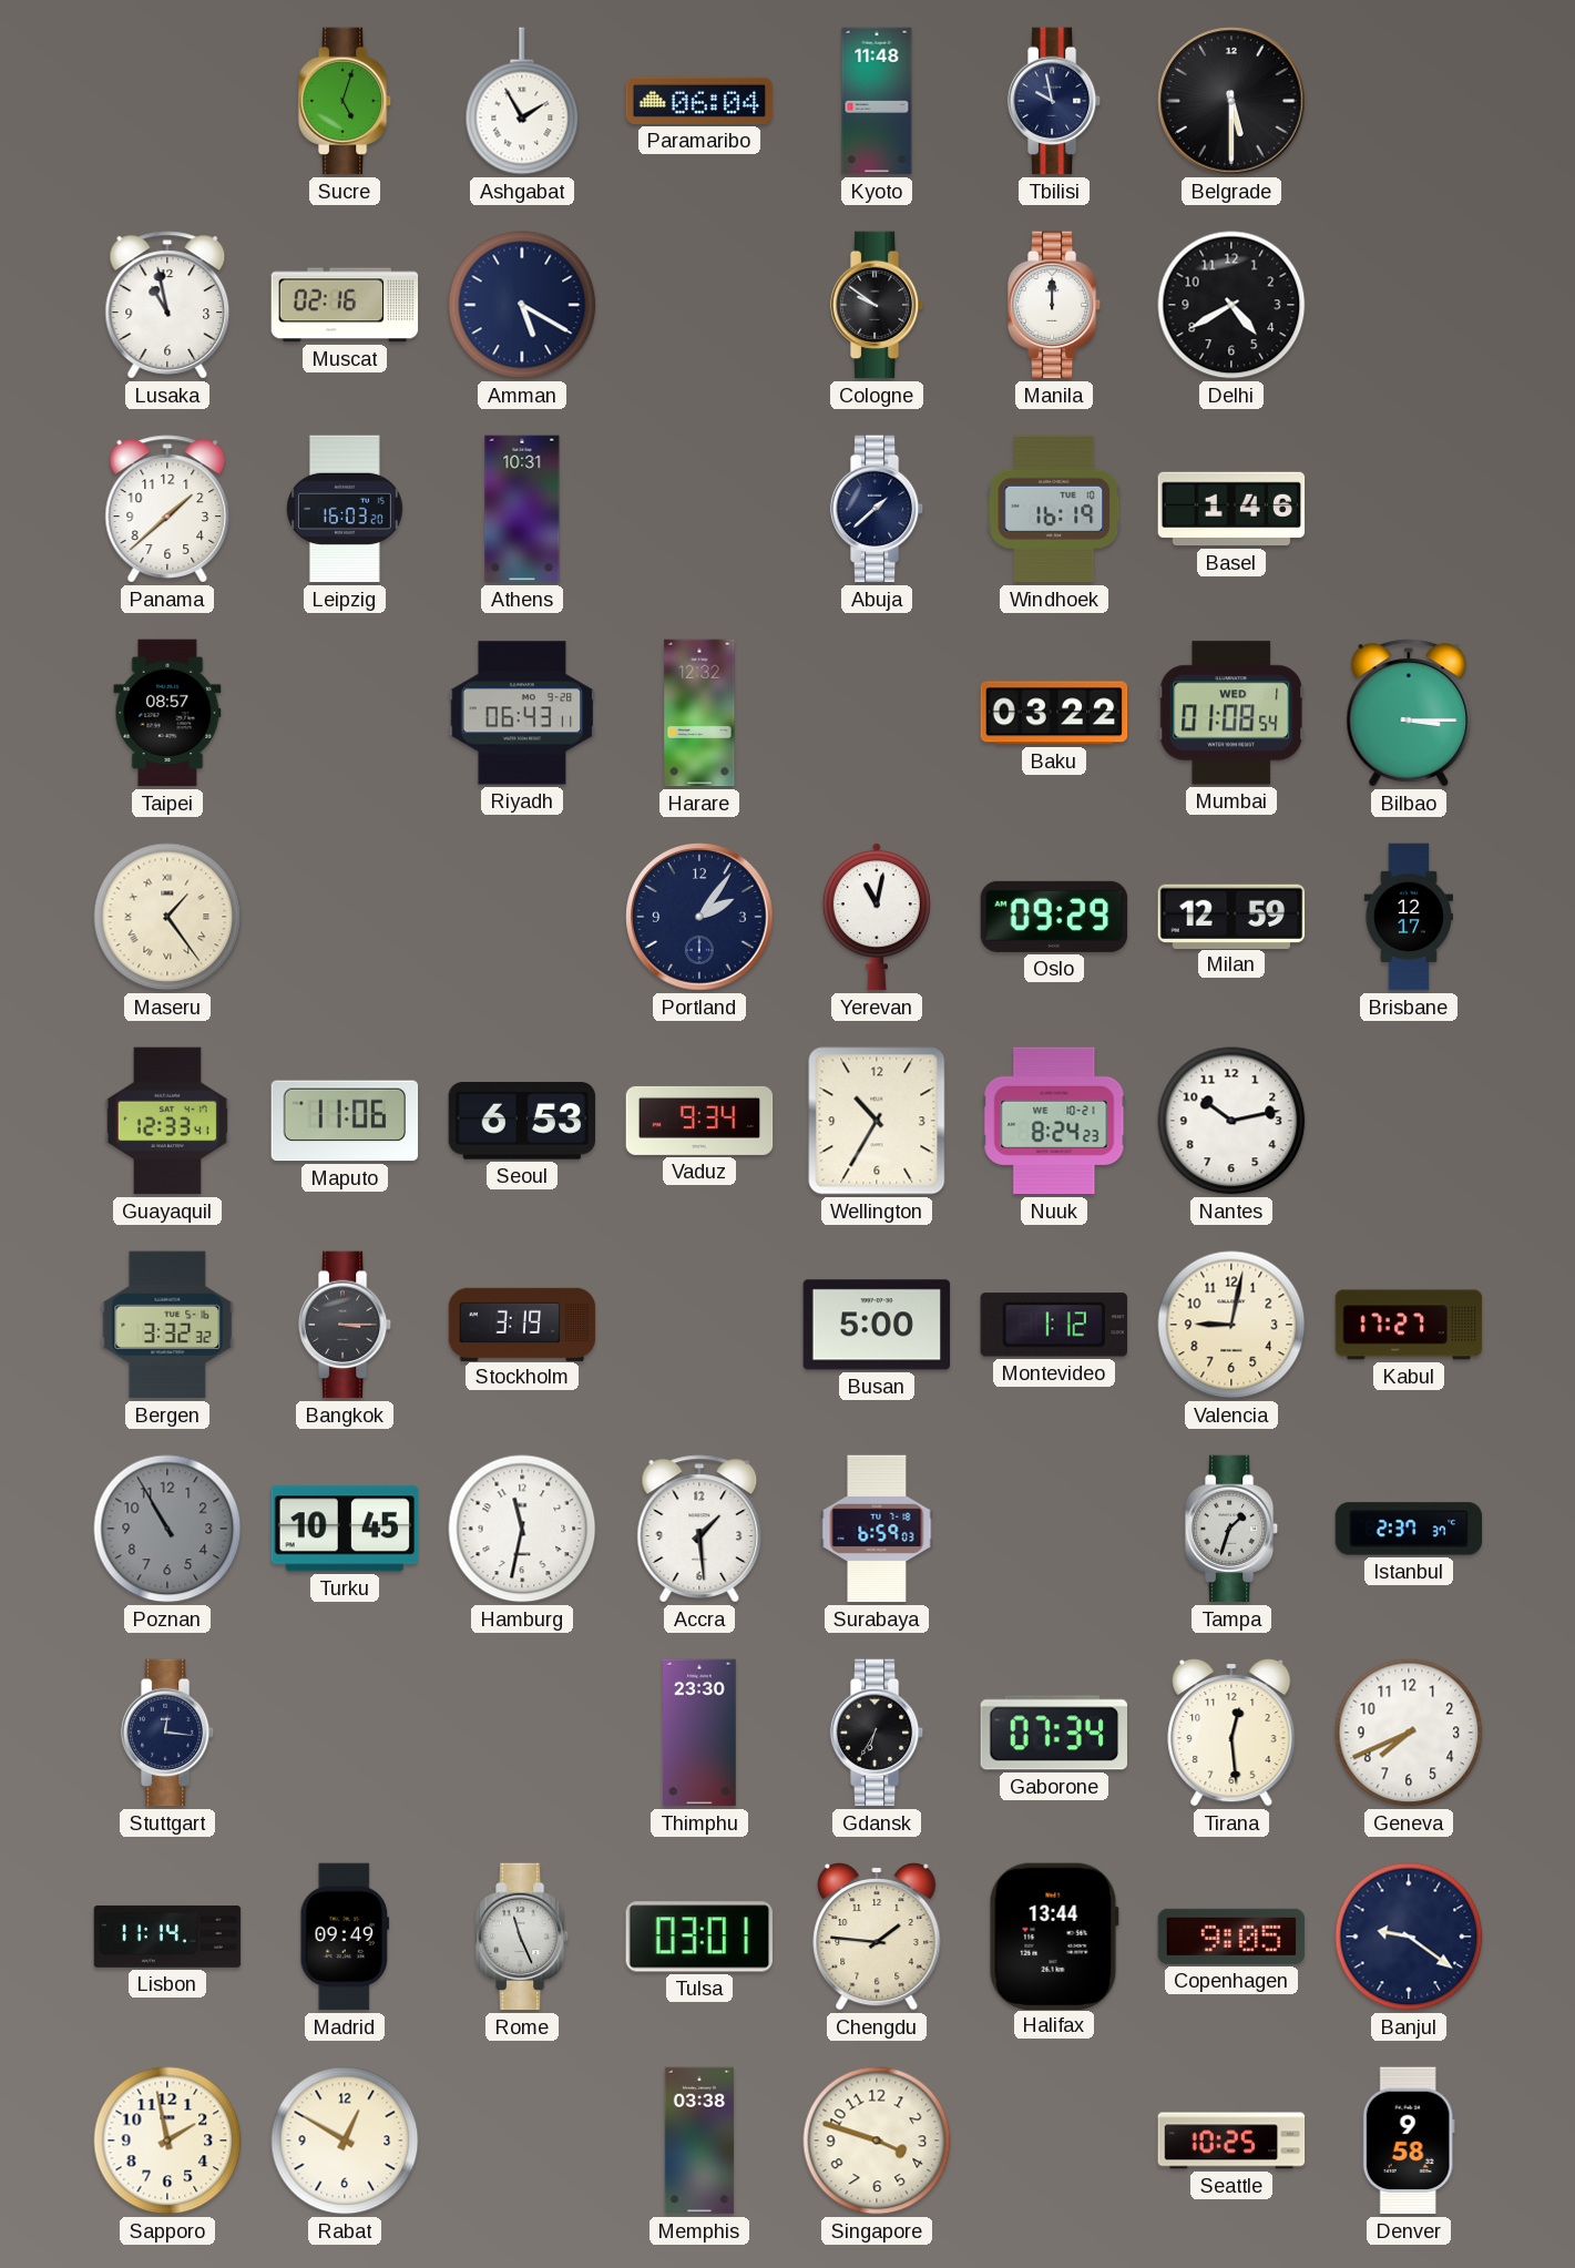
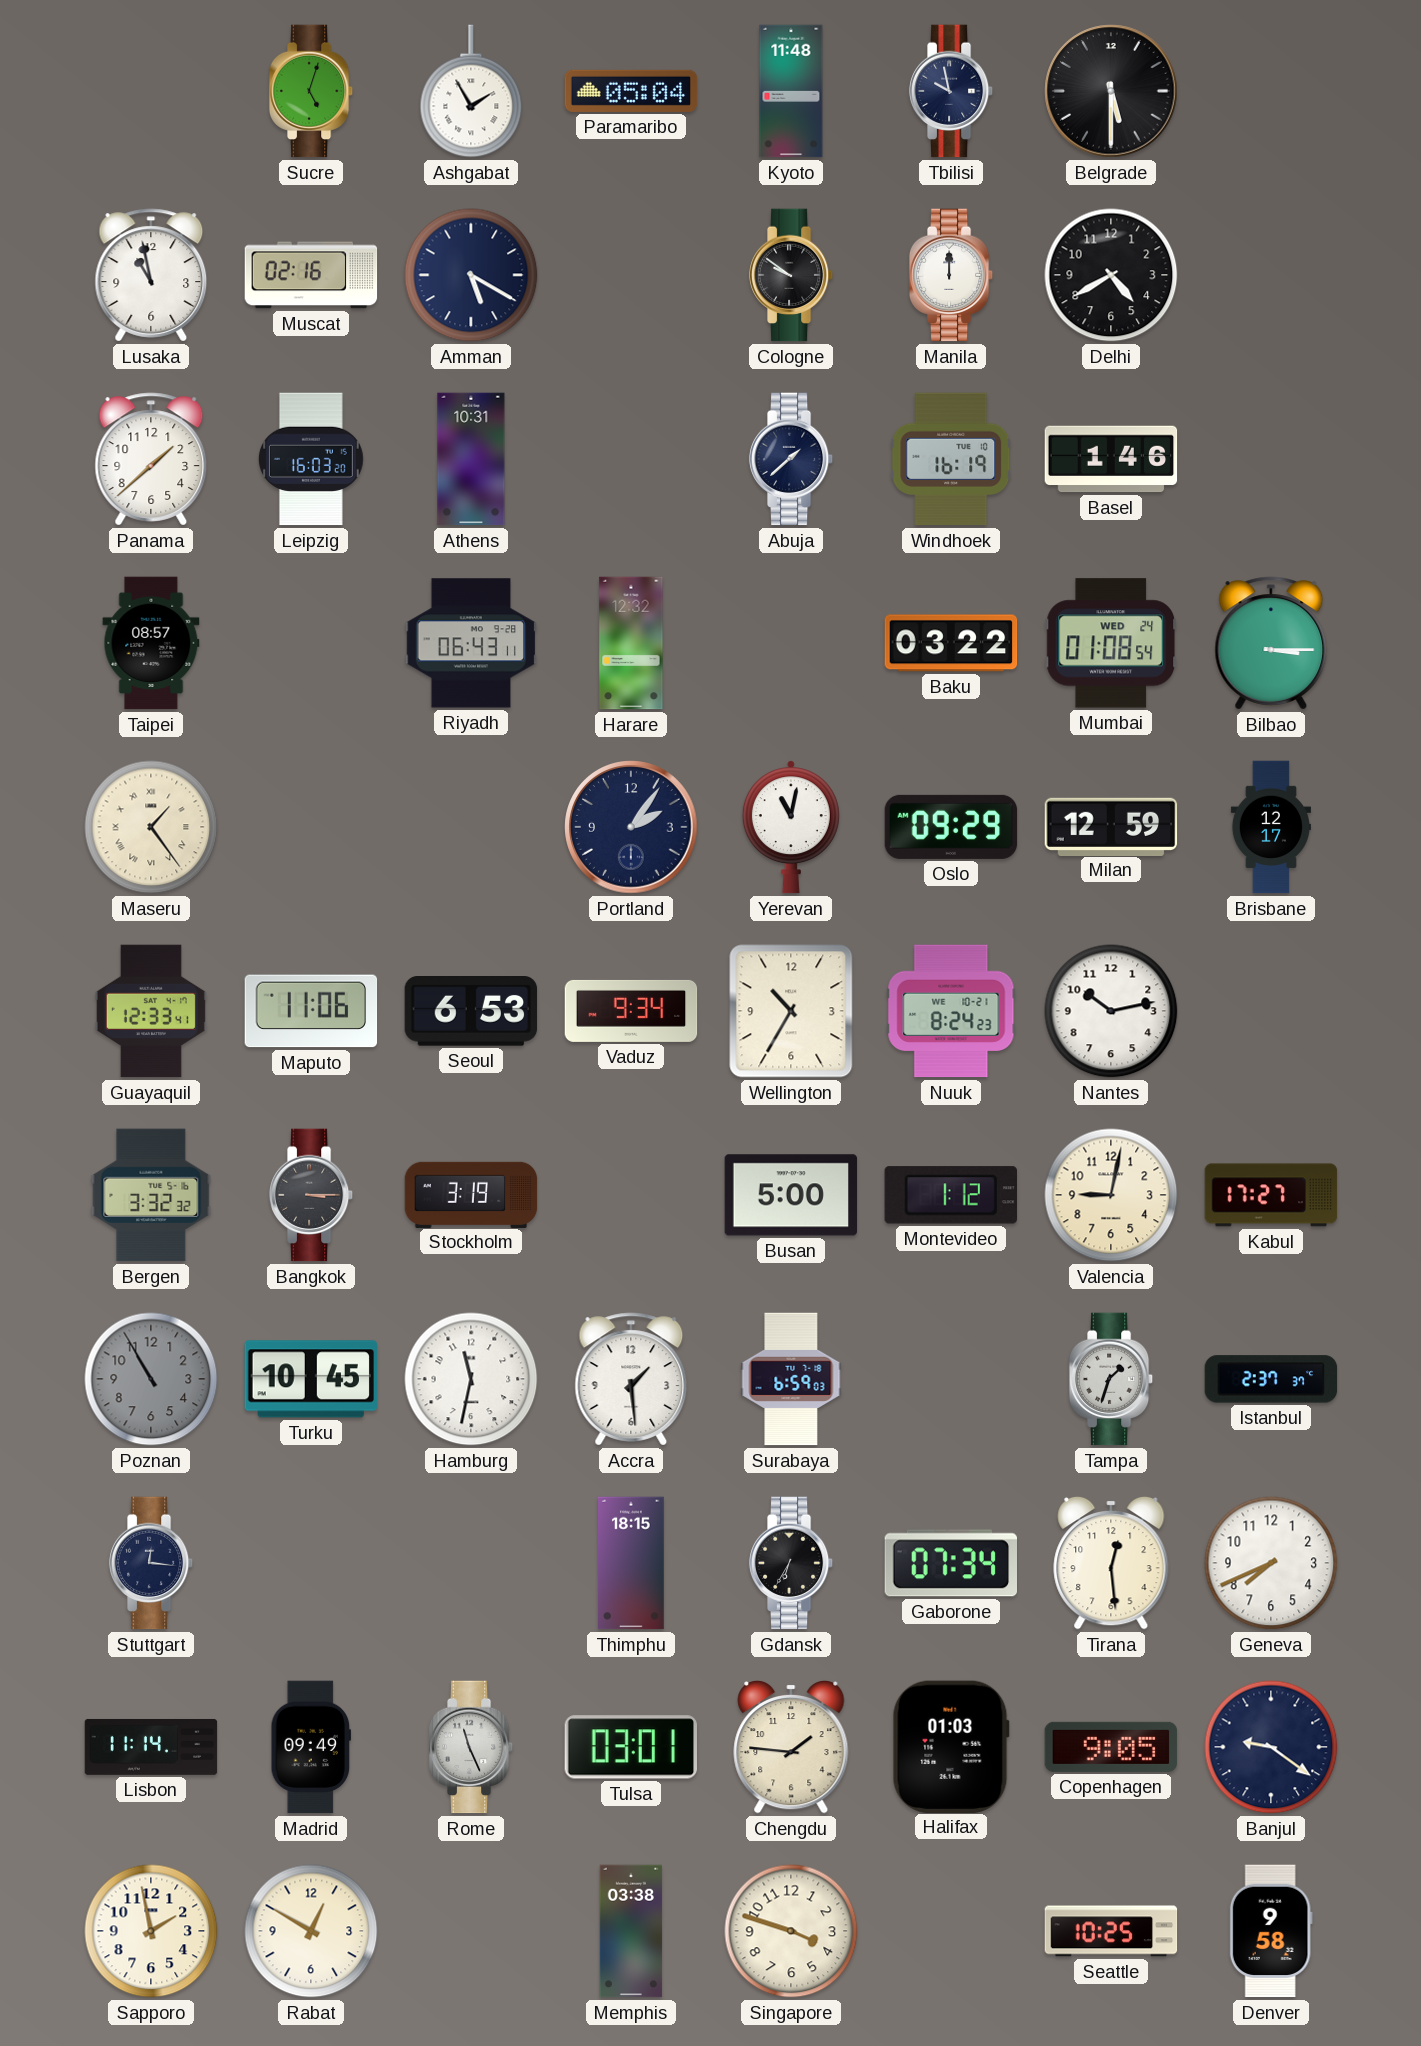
Paramaribo: 06:04 -> 05:04
Mumbai date: WED 1 -> WED 24
Thimphu: 23:30 -> 18:15
Halifax: 13:44 -> 01:03
